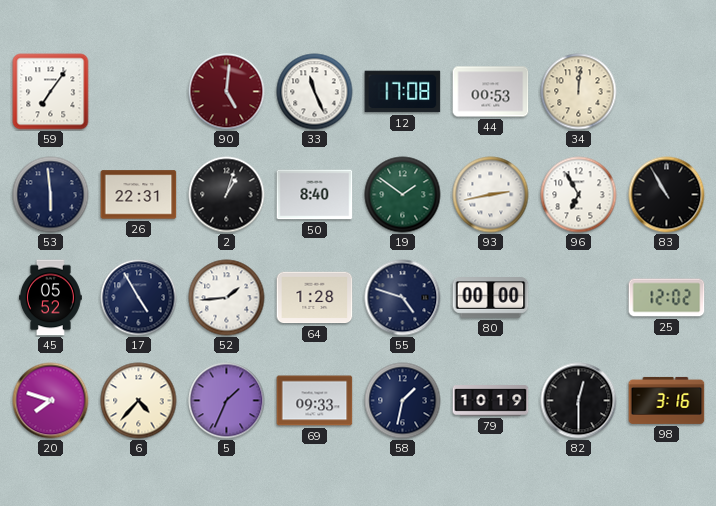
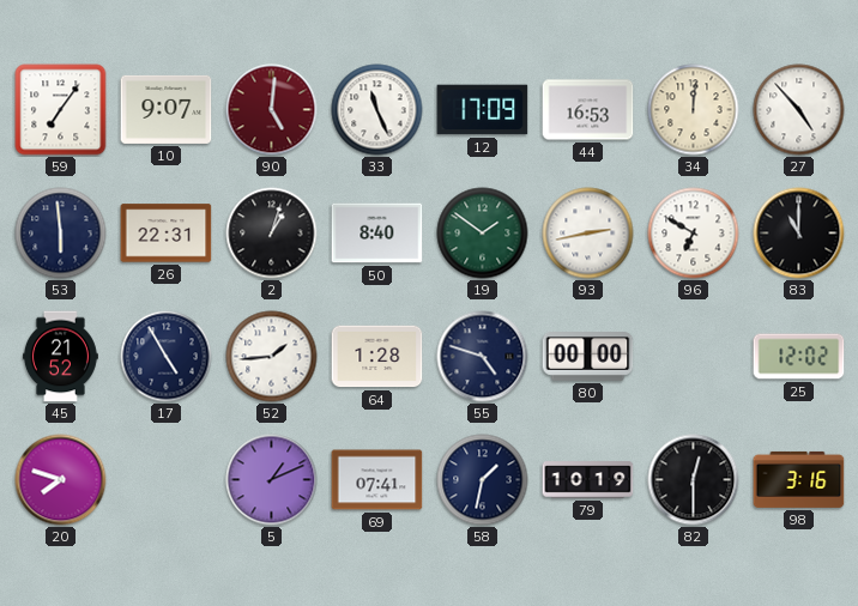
10: none -> 9:07
12: 17:08 -> 17:09
44: 00:53 -> 16:53
27: none -> 4:53
96: 6:55 -> 6:50
83: 10:55 -> 11:00
45: 05:52 -> 21:52
6: 4:37 -> none
5: 1:34 -> 1:11
69: 09:33 -> 07:41
